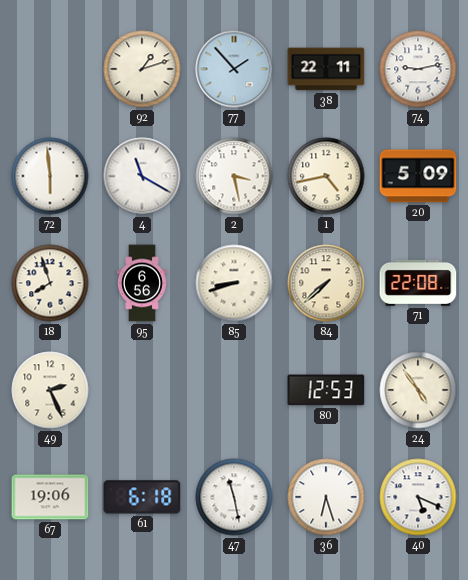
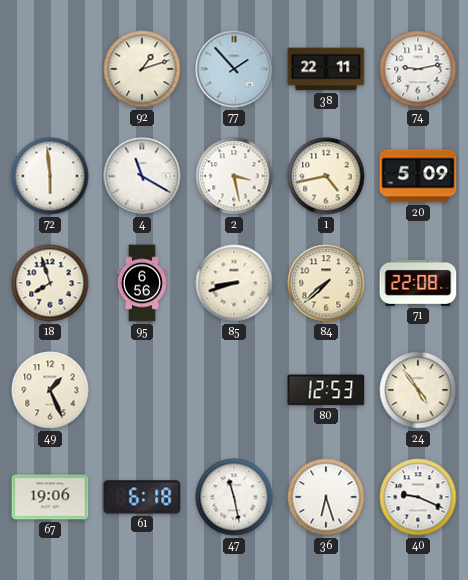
49: 2:26 -> 1:26
40: 5:19 -> 9:19
